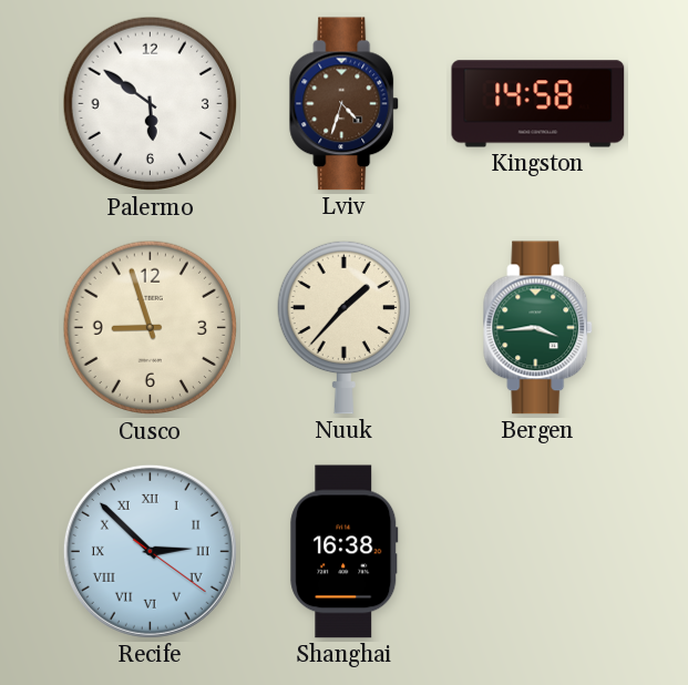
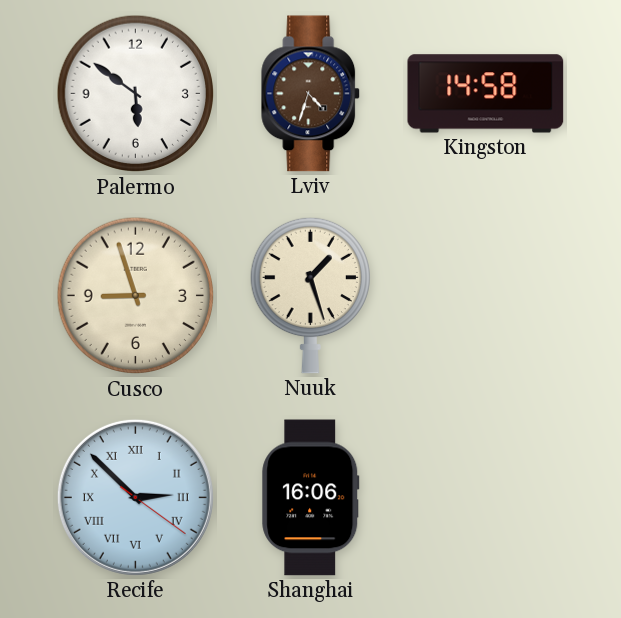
Nuuk: 1:37 -> 1:27
Bergen: 3:44 -> none
Shanghai: 16:38 -> 16:06
